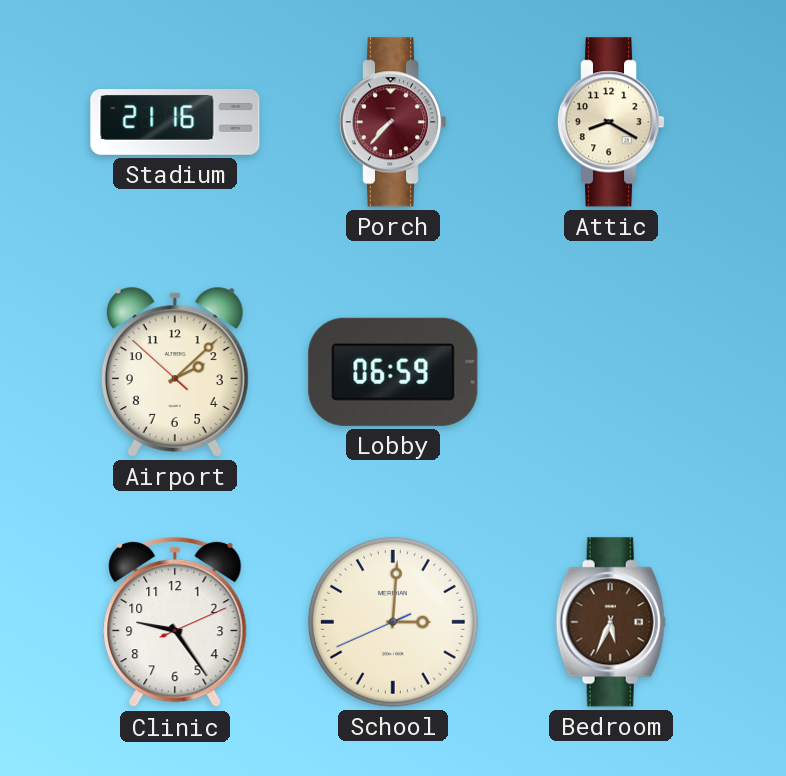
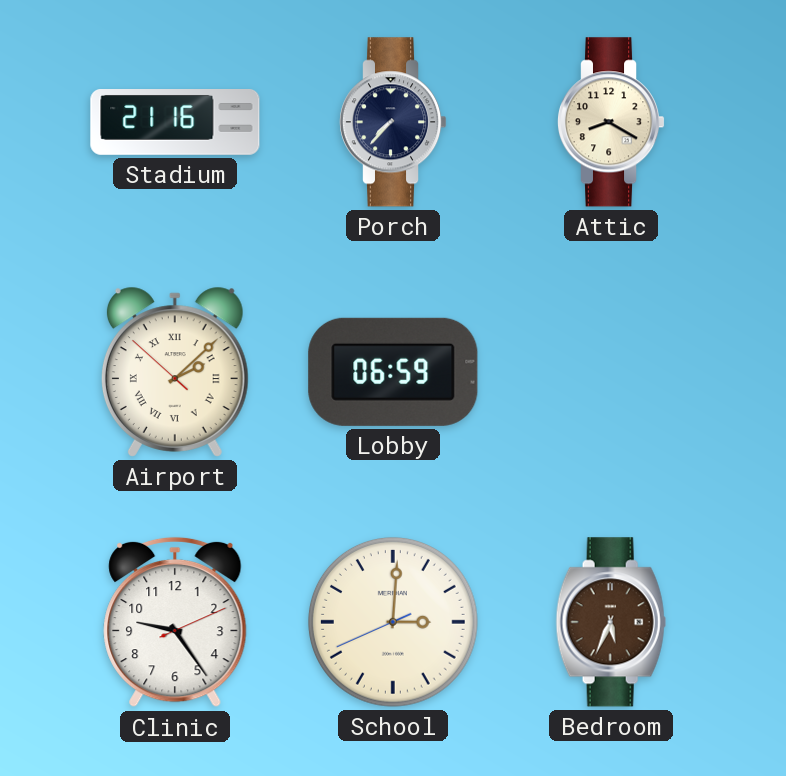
Porch dial: burgundy -> navy
Airport numerals: Arabic -> Roman
